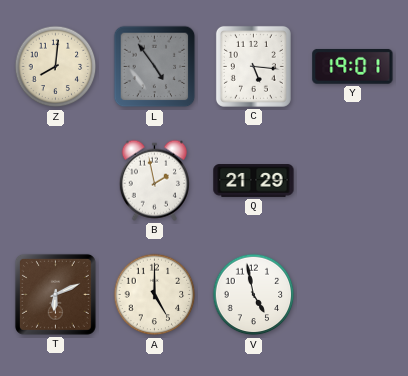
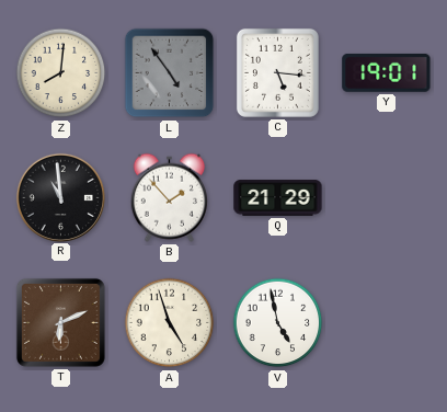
R: none -> 10:59
B: 1:58 -> 1:53
A: 5:00 -> 4:57
